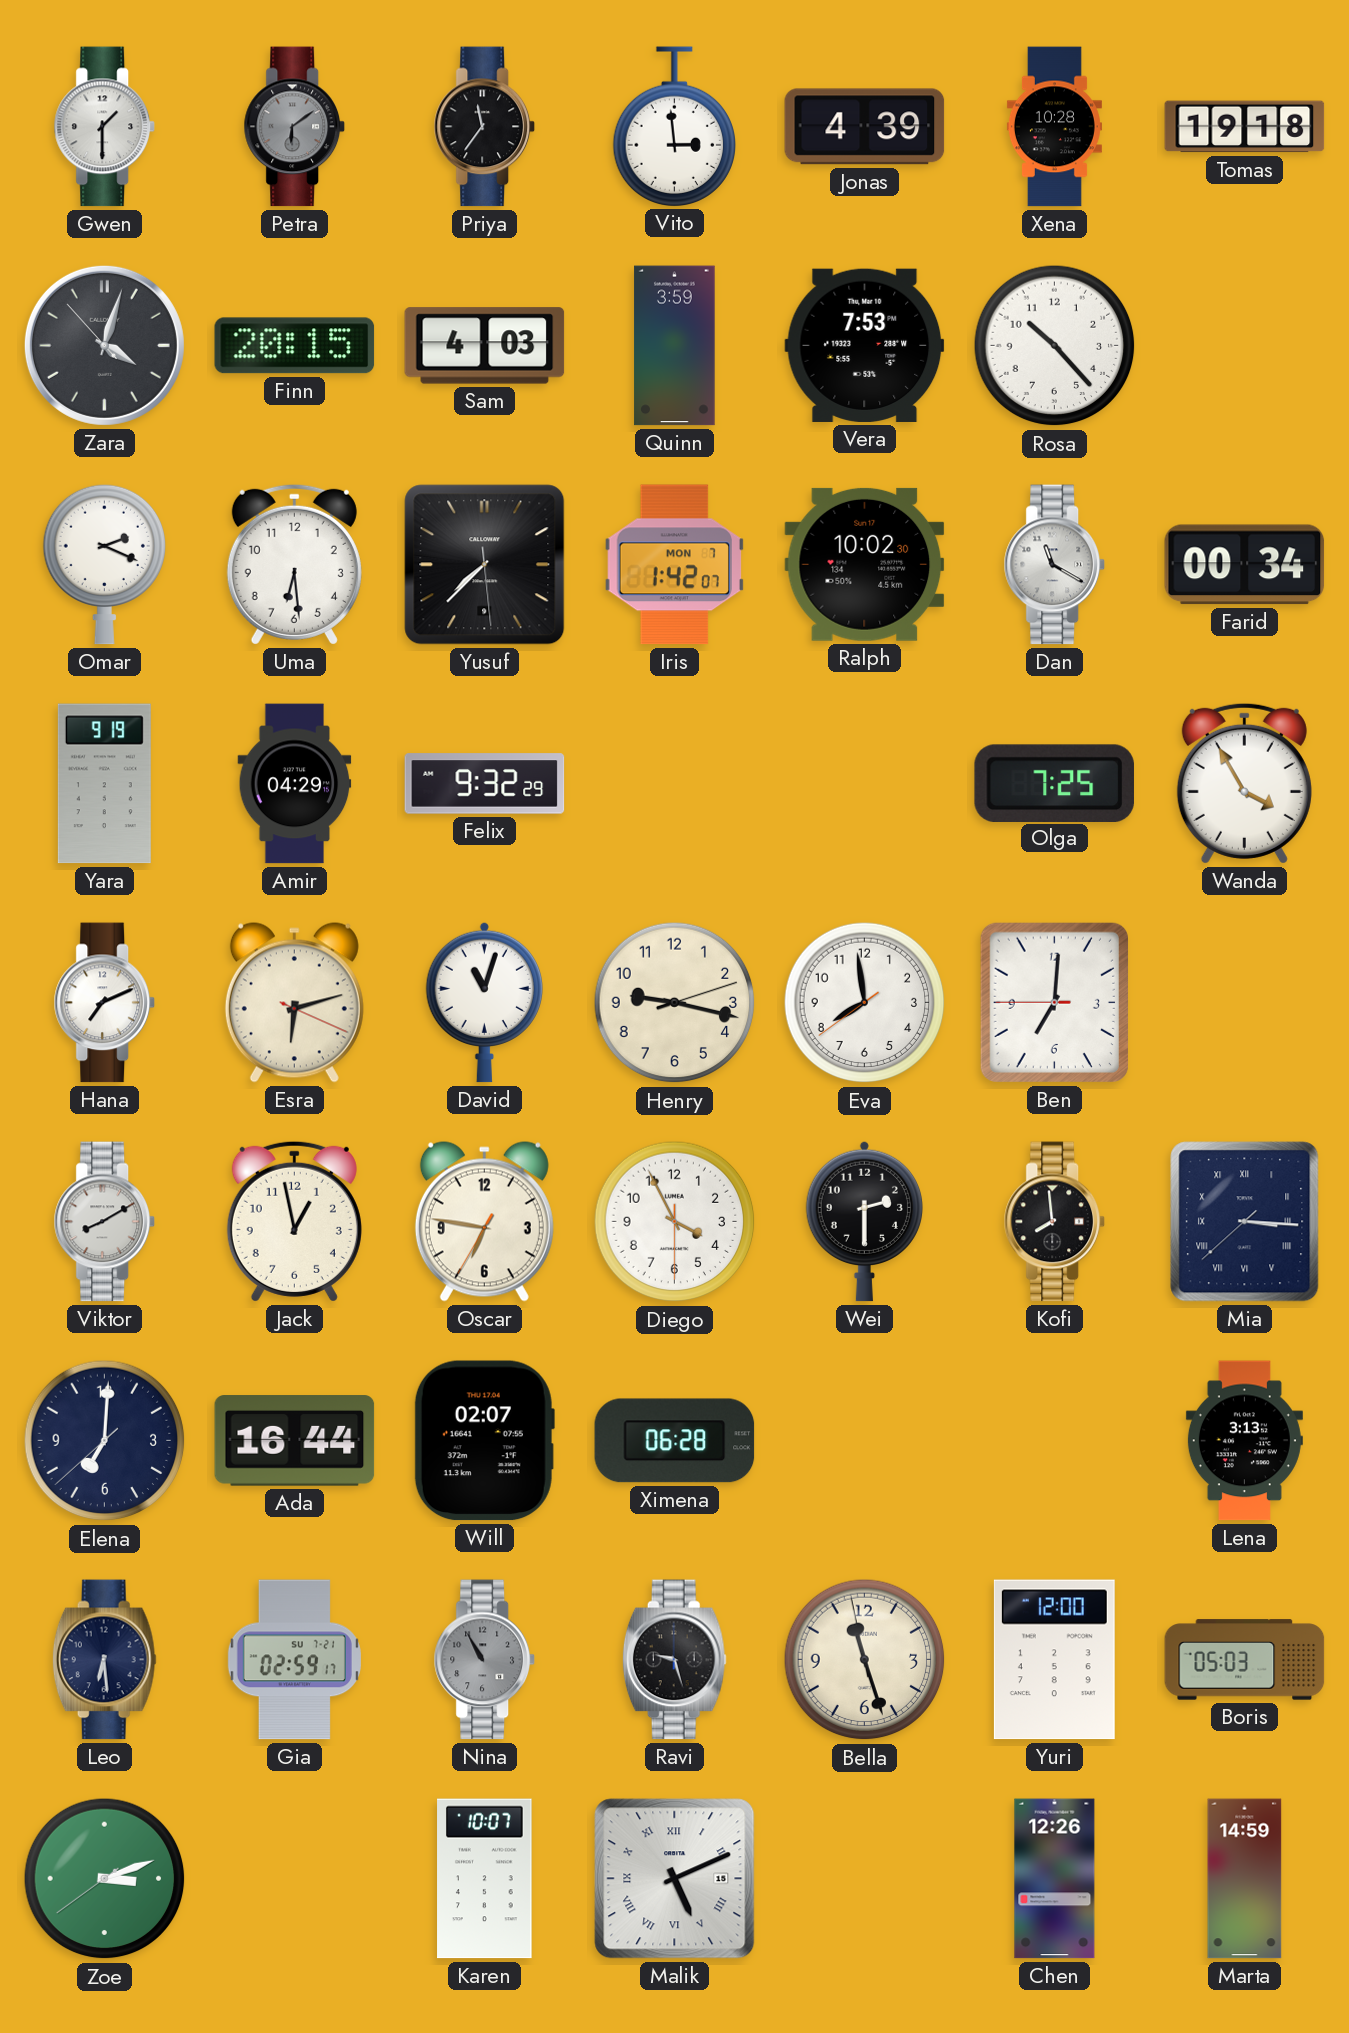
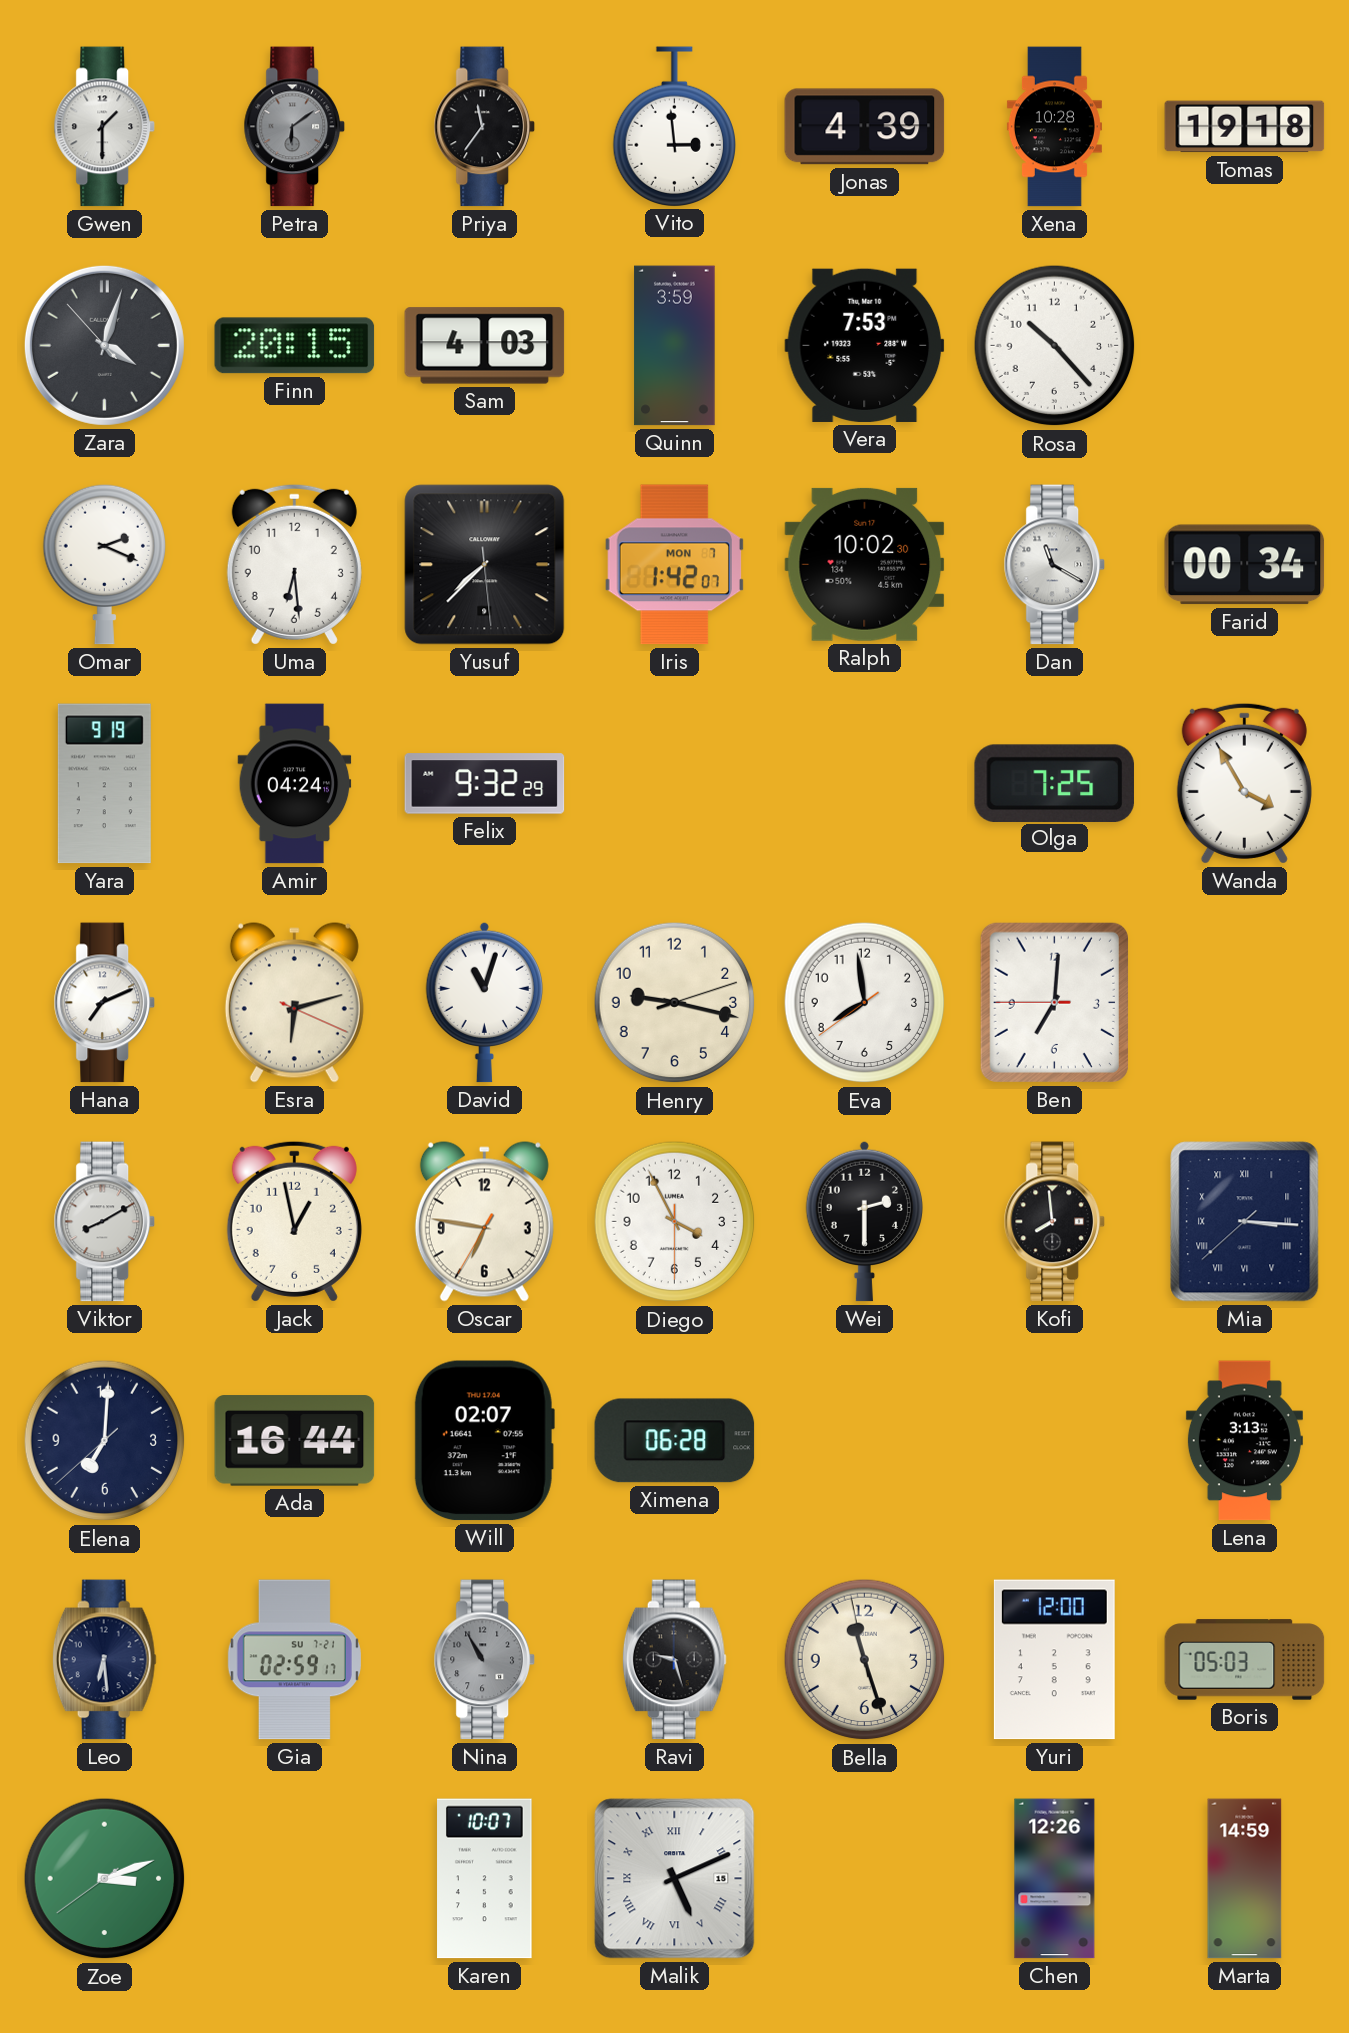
Amir: 04:29 -> 04:24
